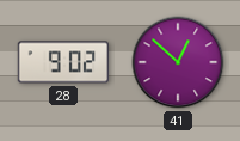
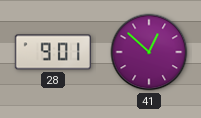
28: 9:02 -> 9:01
